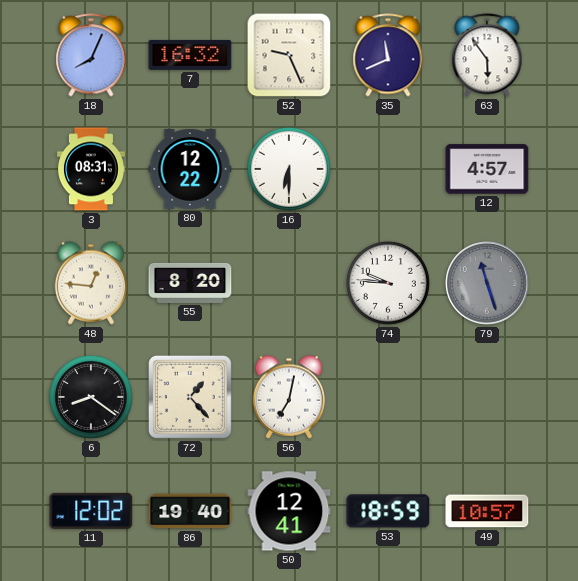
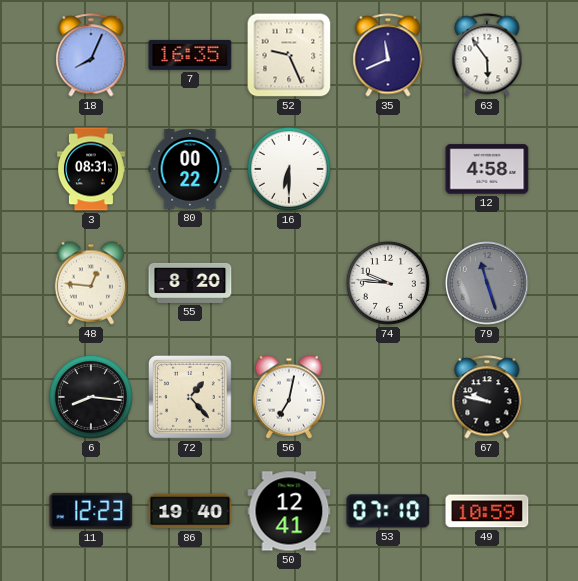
7: 16:32 -> 16:35
80: 12:22 -> 00:22
12: 4:57 -> 4:58
6: 8:21 -> 8:16
67: none -> 9:47
11: 12:02 -> 12:23
53: 18:59 -> 07:10
49: 10:57 -> 10:59
